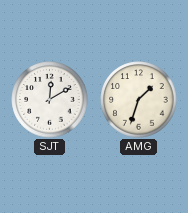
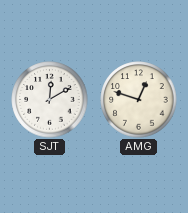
AMG: 1:33 -> 12:48
